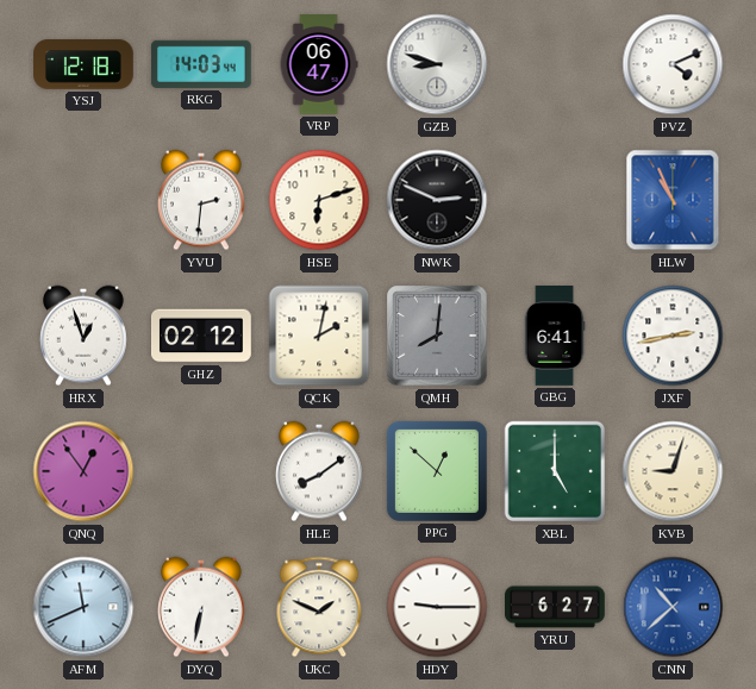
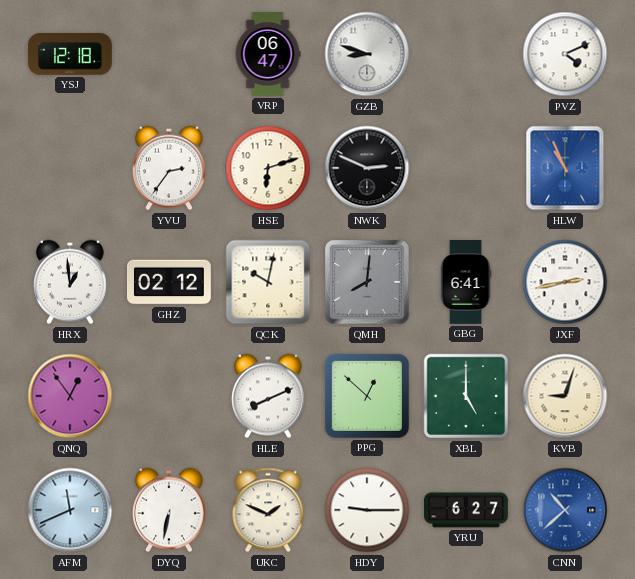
RKG: 14:03 -> none
YVU: 2:31 -> 2:36
HRX: 12:57 -> 12:59
QCK: 2:02 -> 10:02
HLE: 8:09 -> 8:11
